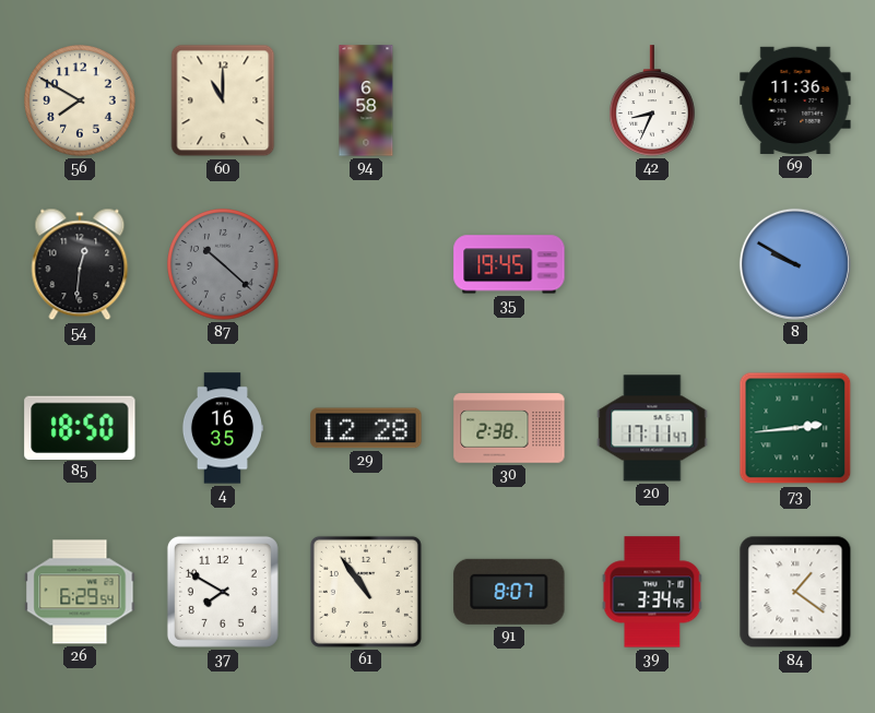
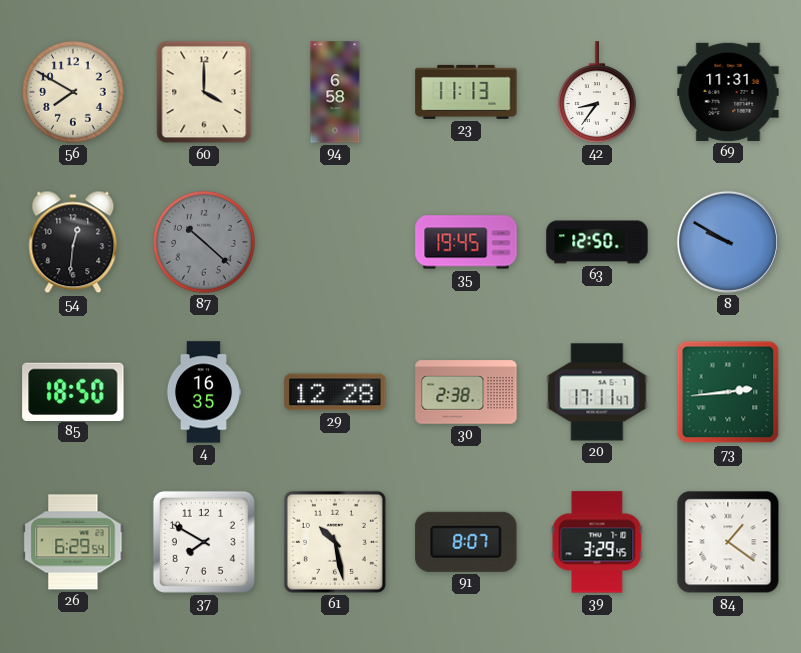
60: 11:00 -> 4:00
23: none -> 11:13
42: 8:34 -> 8:36
69: 11:36 -> 11:31
63: none -> 12:50
61: 10:54 -> 10:28
39: 3:34 -> 3:29
